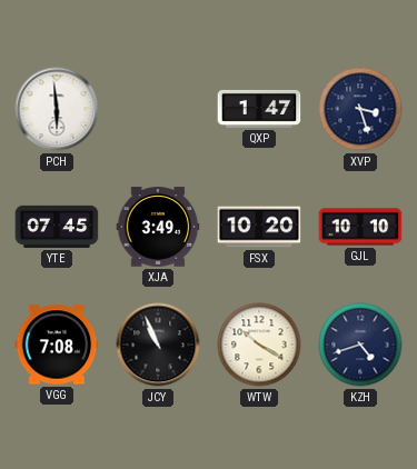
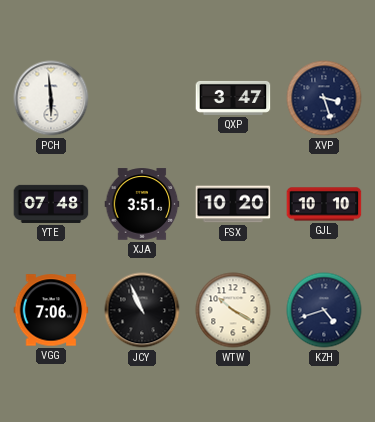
QXP: 1:47 -> 3:47
YTE: 07:45 -> 07:48
XJA: 3:49 -> 3:51
VGG: 7:08 -> 7:06
